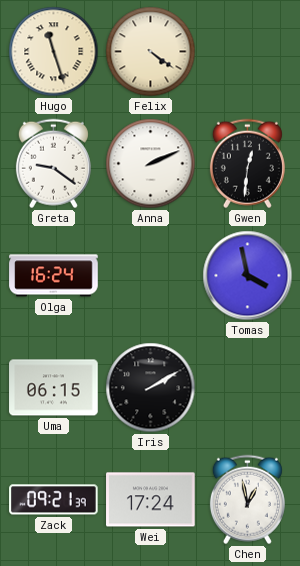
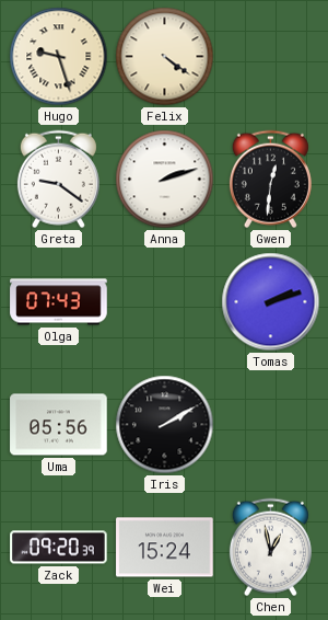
Hugo: 11:27 -> 9:27
Anna: 2:11 -> 2:12
Olga: 16:24 -> 07:43
Tomas: 3:58 -> 2:12
Uma: 06:15 -> 05:56
Zack: 09:21 -> 09:20
Wei: 17:24 -> 15:24
